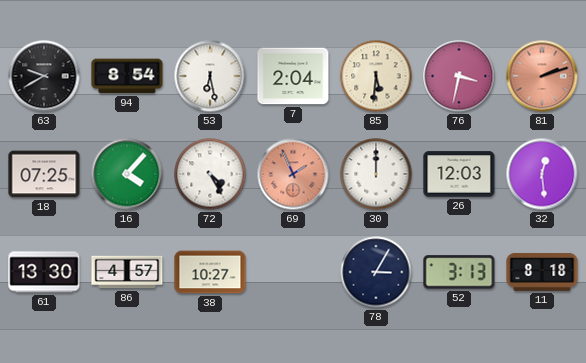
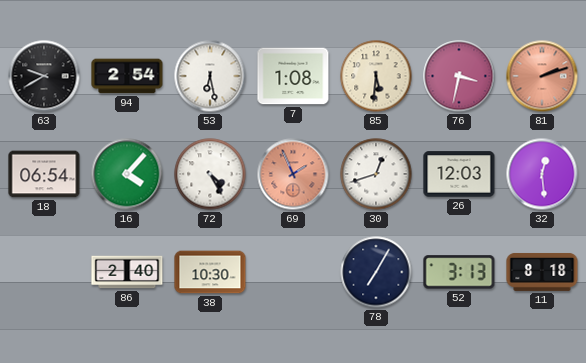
94: 8:54 -> 2:54
7: 2:04 -> 1:08
18: 07:25 -> 06:54
30: 12:00 -> 12:42
61: 13:30 -> none
86: 4:57 -> 2:40
38: 10:27 -> 10:30
78: 3:05 -> 7:05
